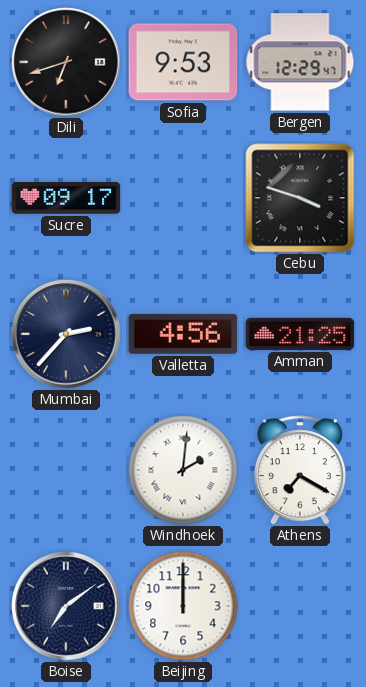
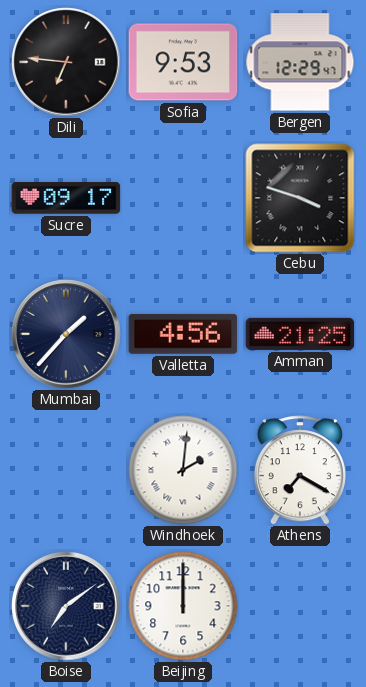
Dili: 6:42 -> 6:46
Mumbai: 2:37 -> 1:37
